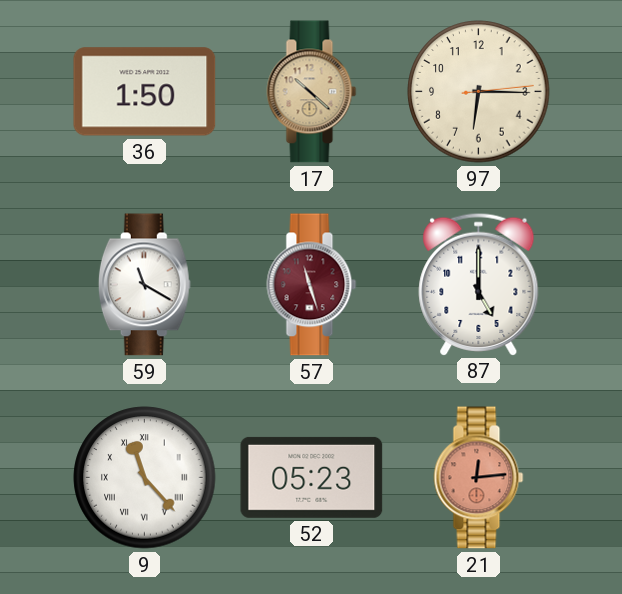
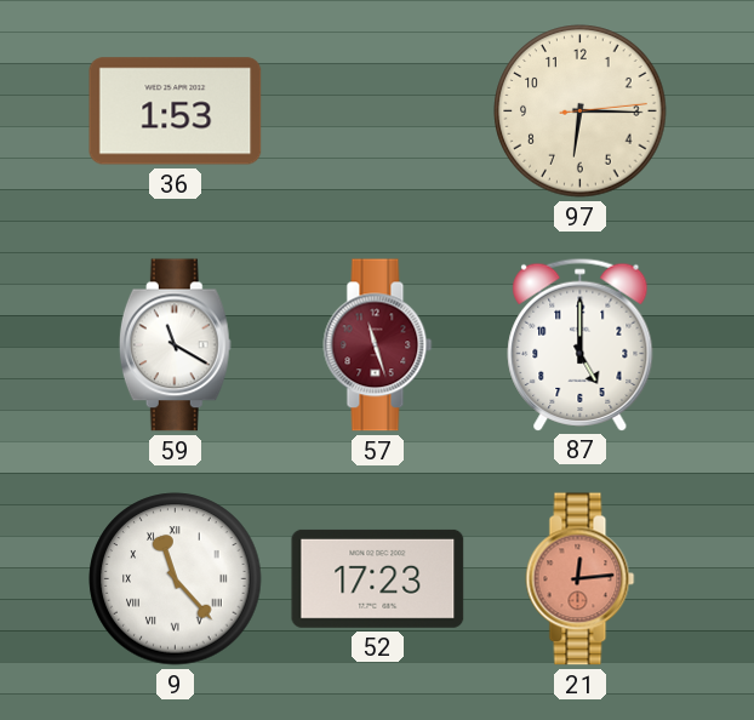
36: 1:50 -> 1:53
17: 10:22 -> none
52: 05:23 -> 17:23
